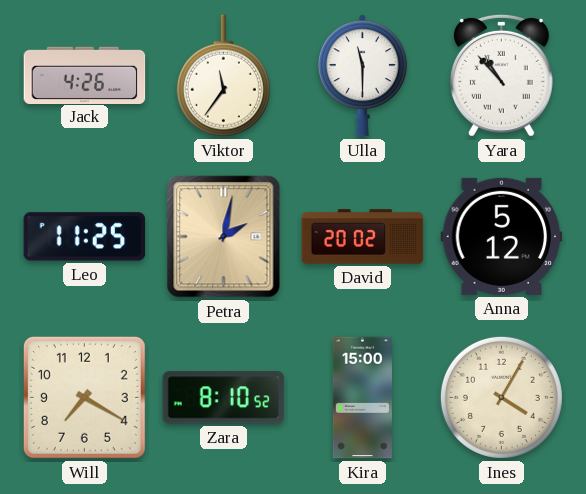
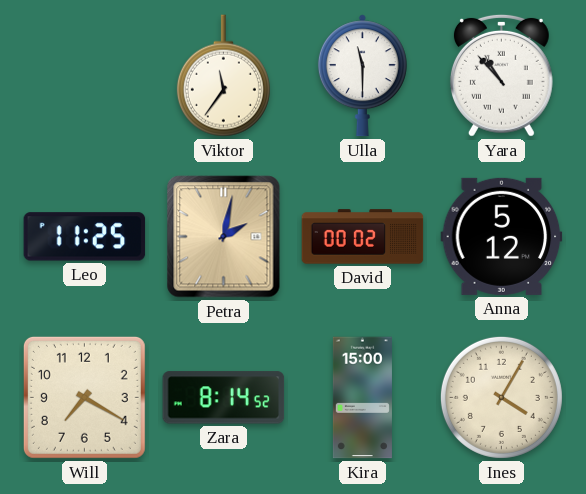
Jack: 4:26 -> none
David: 20:02 -> 00:02
Zara: 8:10 -> 8:14
